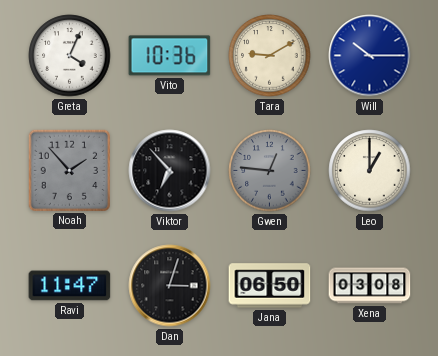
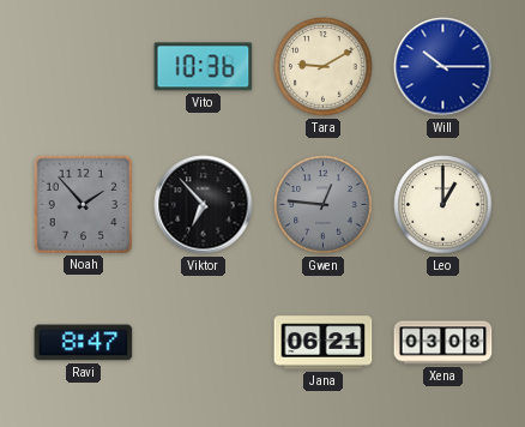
Greta: 4:04 -> none
Ravi: 11:47 -> 8:47
Dan: 3:03 -> none
Jana: 06:50 -> 06:21
